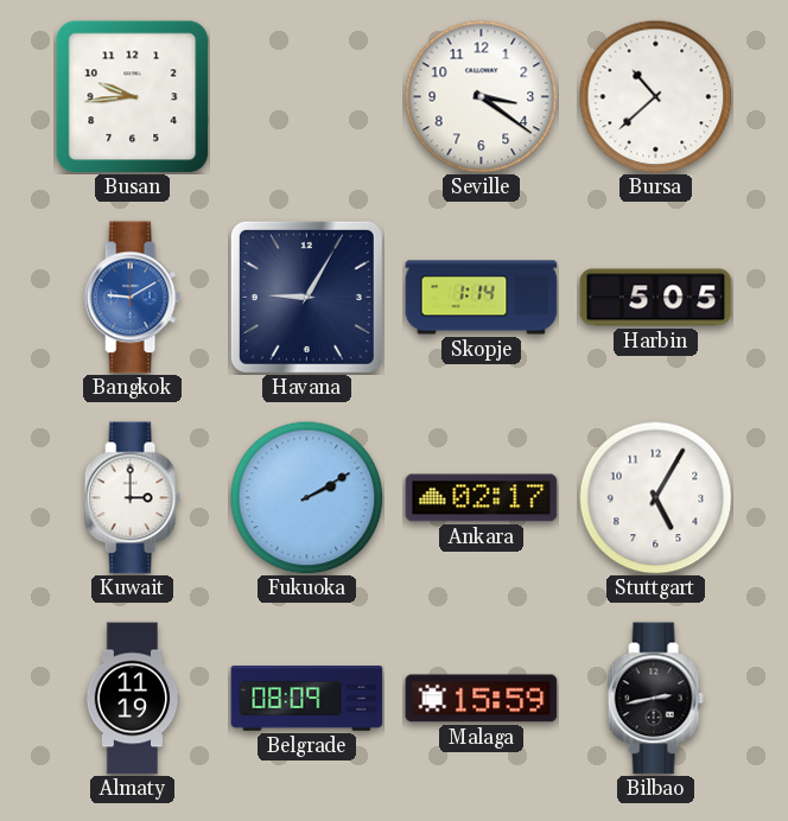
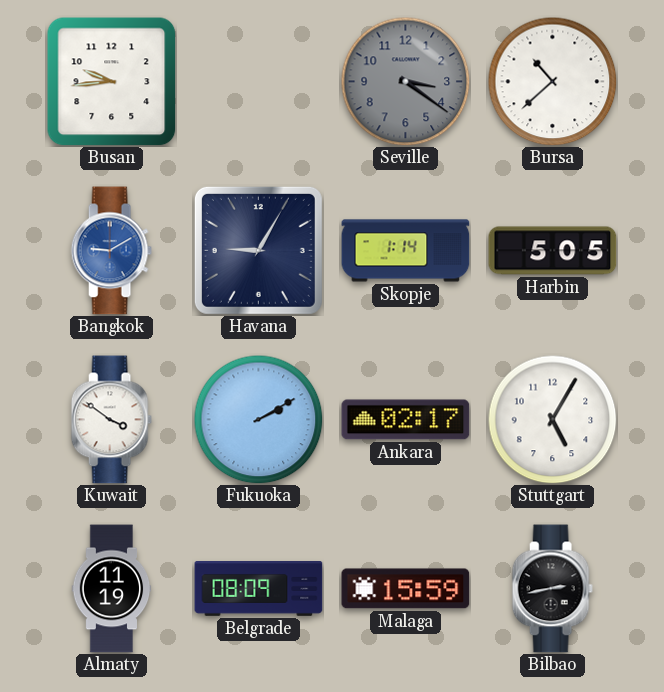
Seville dial: white -> grey
Kuwait: 3:00 -> 3:51
